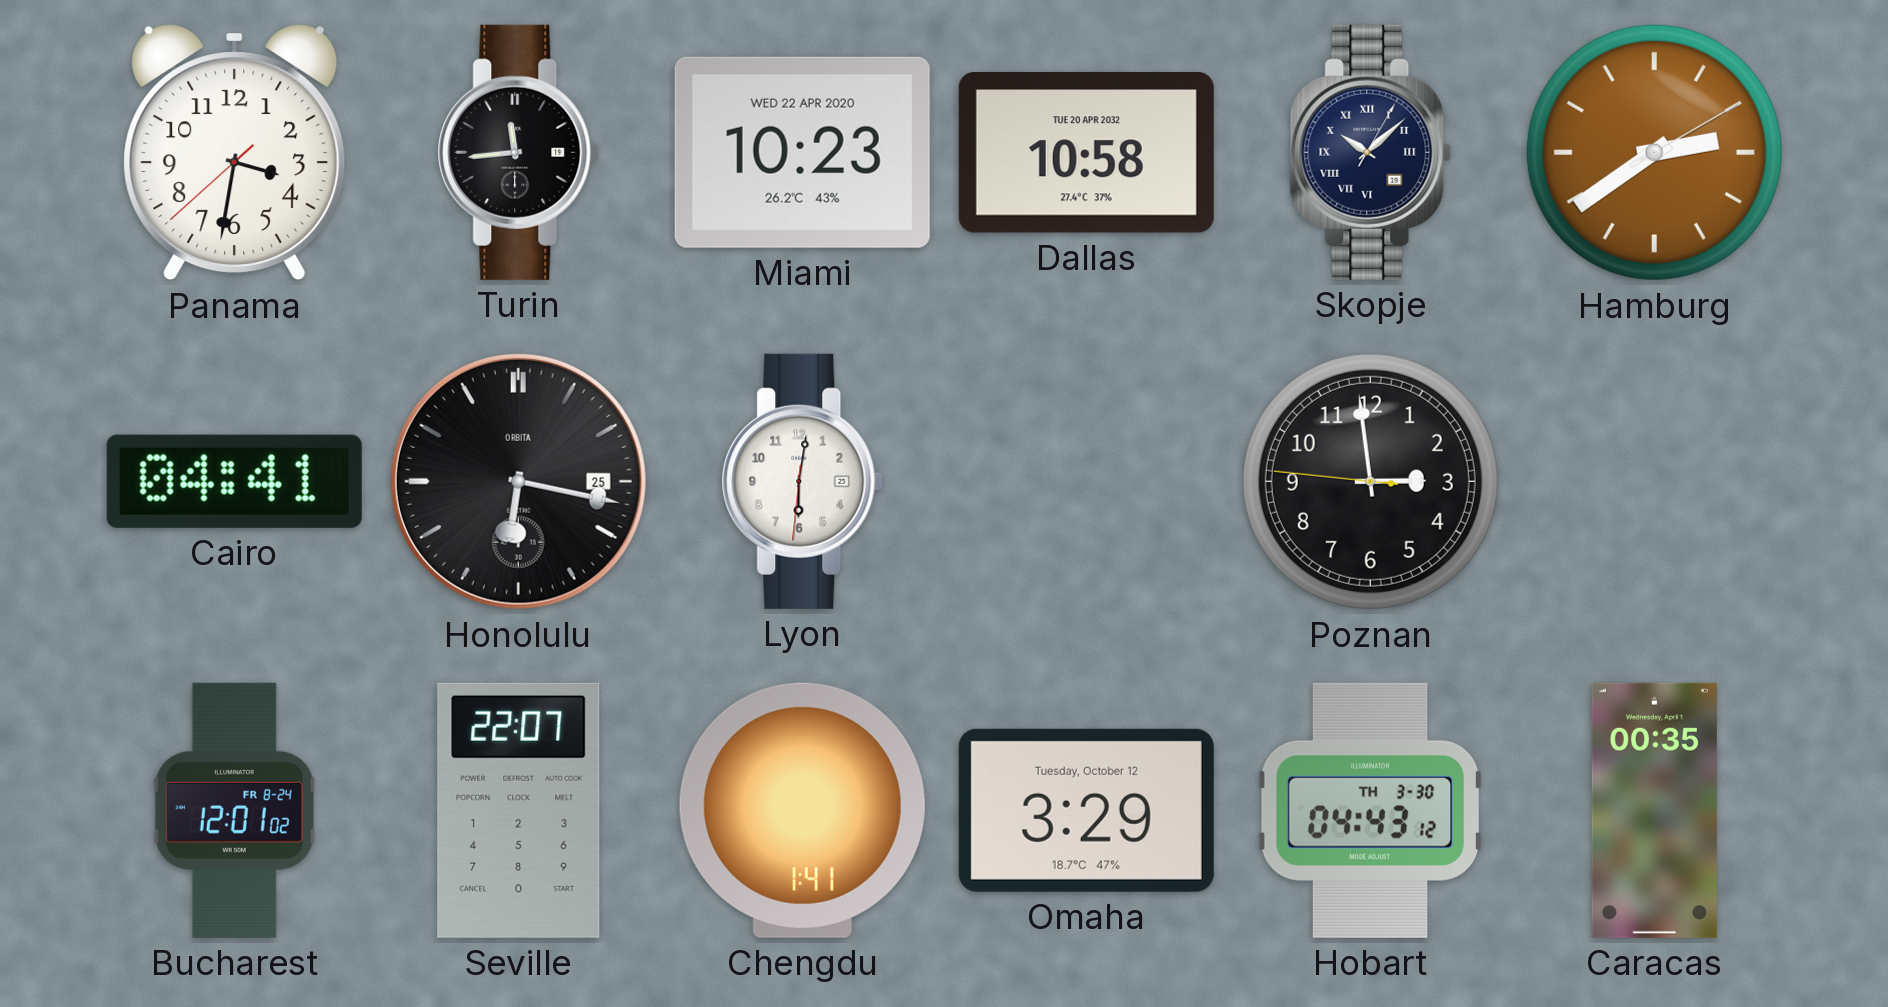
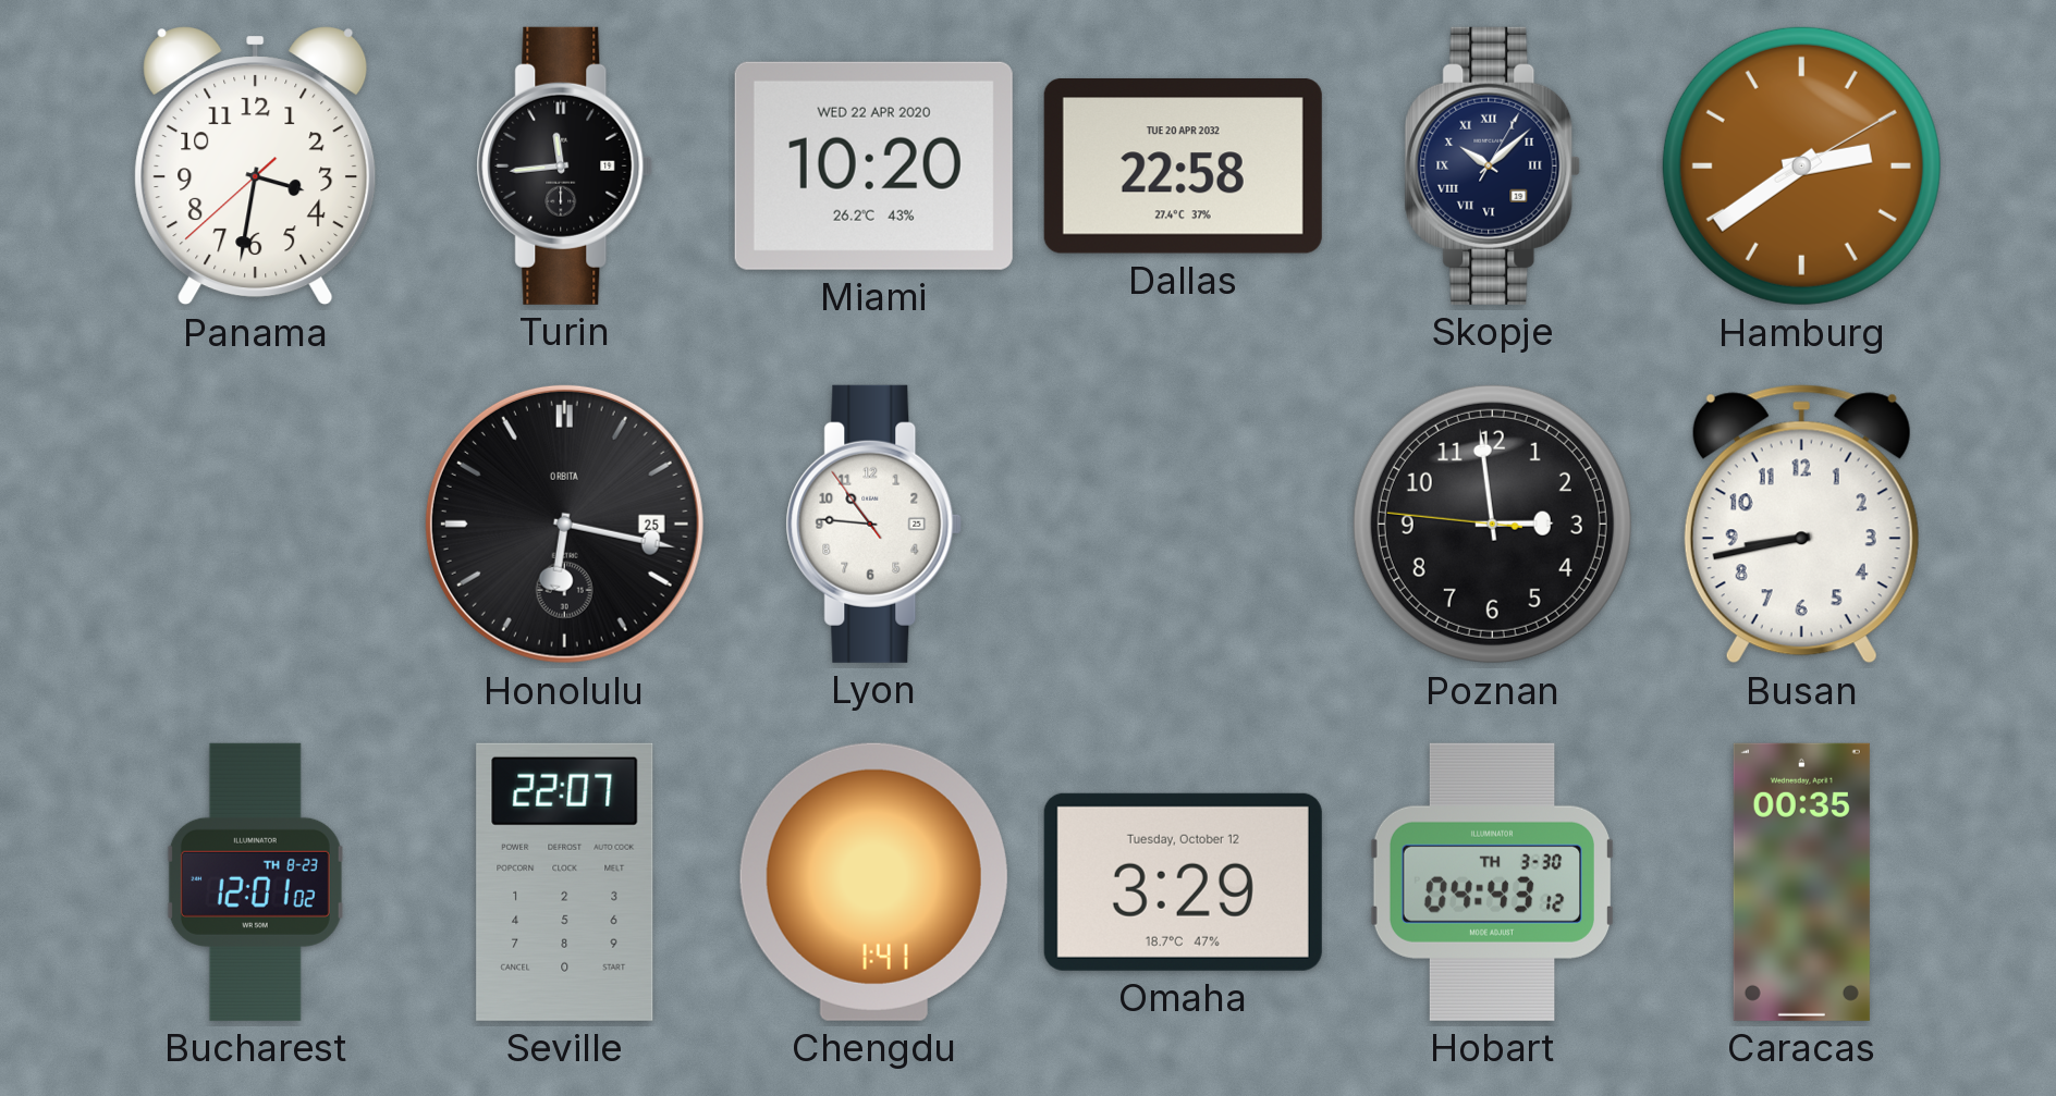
Miami: 10:23 -> 10:20
Dallas: 10:58 -> 22:58
Cairo: 04:41 -> none
Lyon: 6:01 -> 10:45
Busan: none -> 8:43
Bucharest date: FR 8-24 -> TH 8-23
